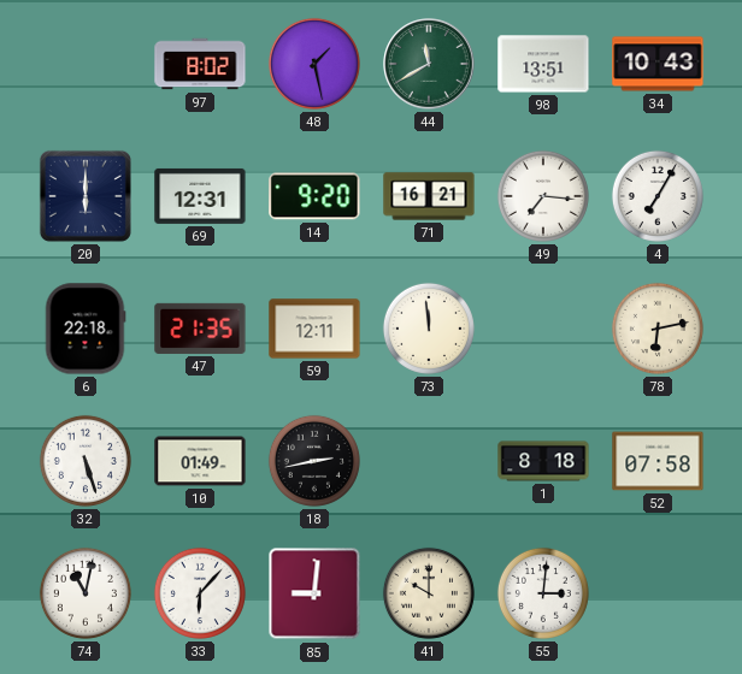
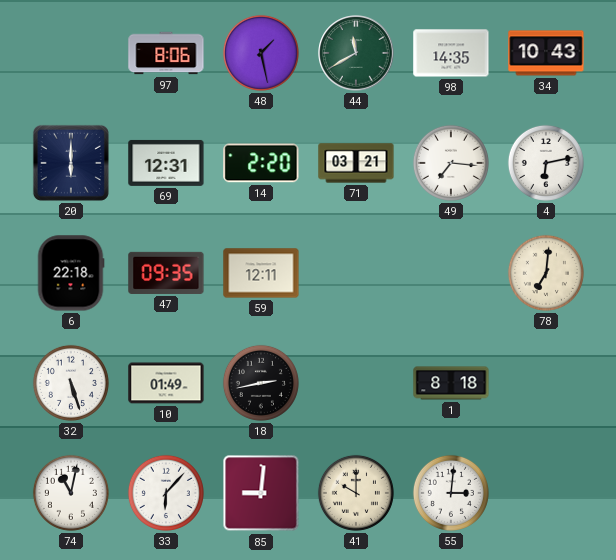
97: 8:02 -> 8:06
98: 13:51 -> 14:35
14: 9:20 -> 2:20
71: 16:21 -> 03:21
4: 7:05 -> 6:13
47: 21:35 -> 09:35
73: 11:59 -> none
78: 6:13 -> 7:01
52: 07:58 -> none
